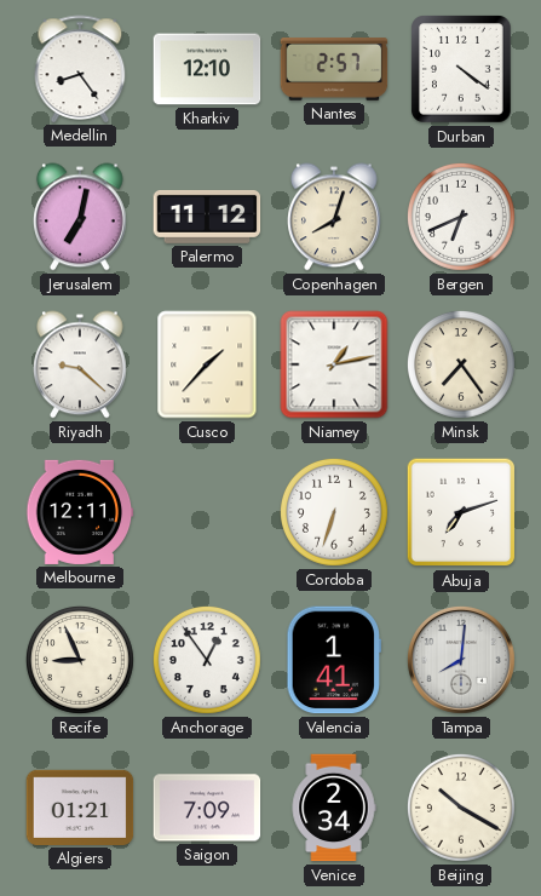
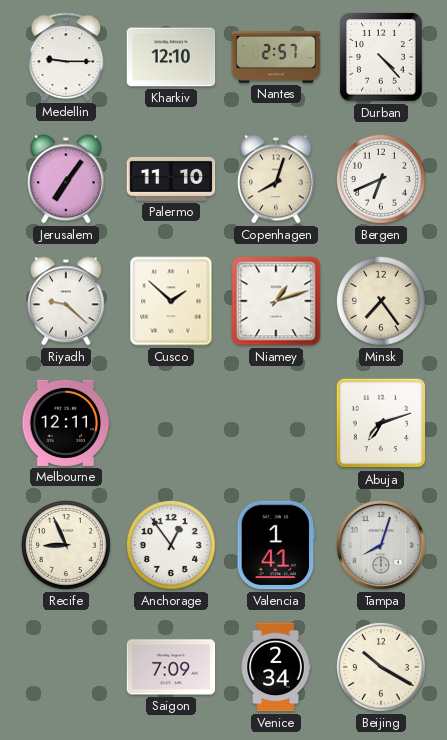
Medellin: 8:24 -> 9:15
Durban: 4:21 -> 4:23
Jerusalem: 7:02 -> 7:06
Palermo: 11:12 -> 11:10
Cusco: 1:37 -> 1:52
Niamey: 1:13 -> 1:12
Cordoba: 6:33 -> none
Tampa: 8:01 -> 8:03
Algiers: 01:21 -> none
